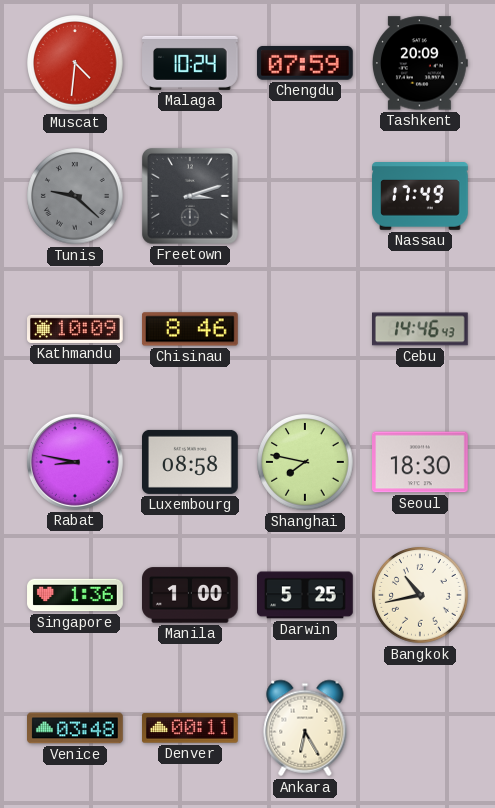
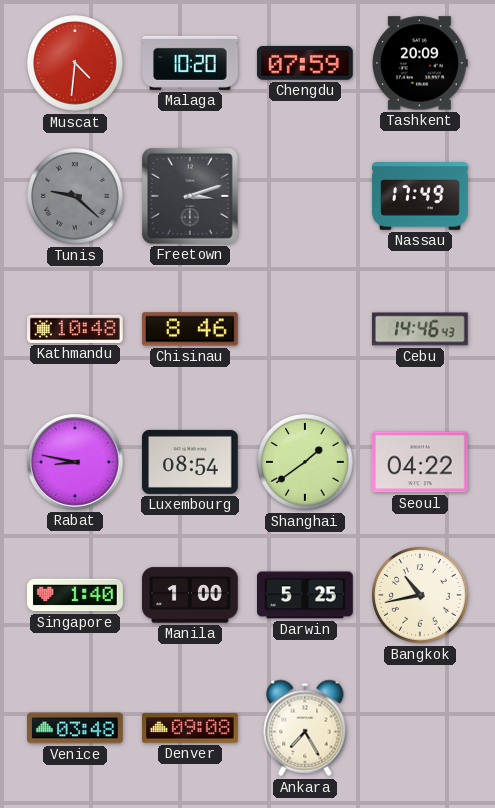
Malaga: 10:24 -> 10:20
Kathmandu: 10:09 -> 10:48
Luxembourg: 08:58 -> 08:54
Shanghai: 7:47 -> 1:39
Seoul: 18:30 -> 04:22
Singapore: 1:36 -> 1:40
Denver: 00:11 -> 09:08
Ankara: 6:25 -> 7:25
